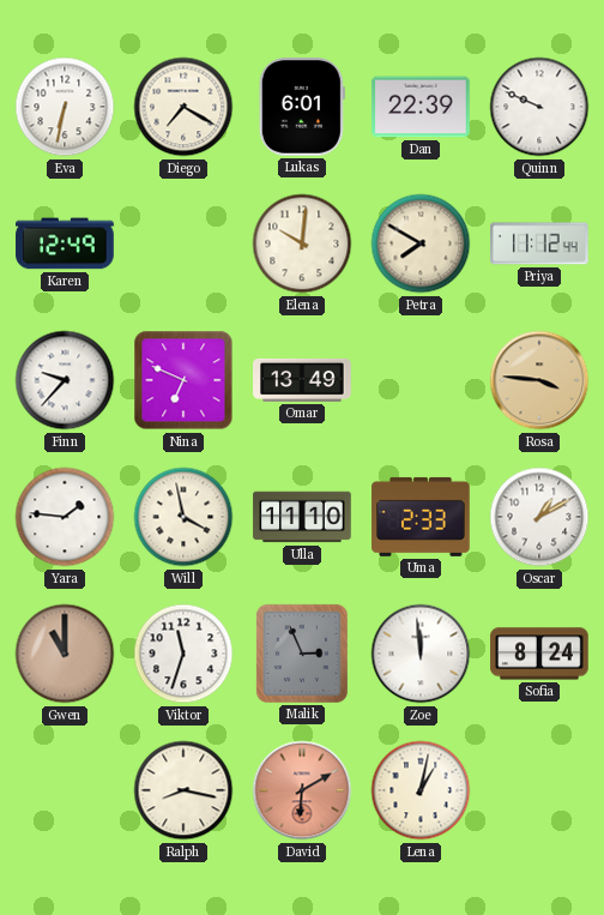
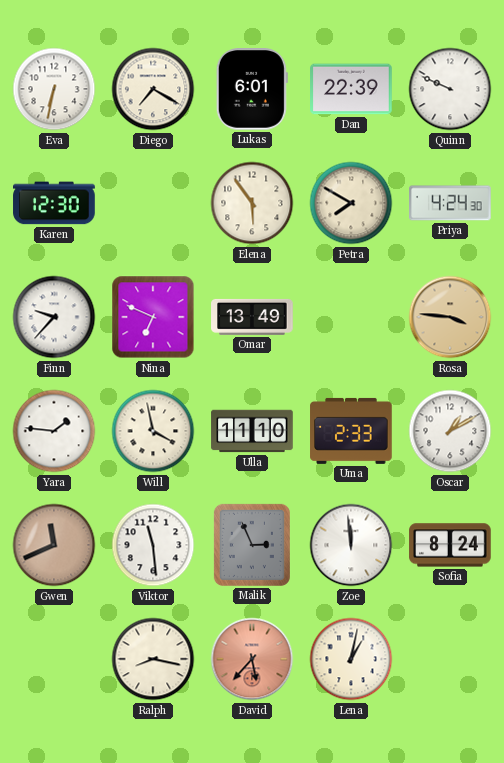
Karen: 12:49 -> 12:30
Elena: 10:01 -> 5:54
Priya: 11:12 -> 4:24
Gwen: 11:00 -> 11:41
Viktor: 11:33 -> 11:29
David: 6:10 -> 5:37
